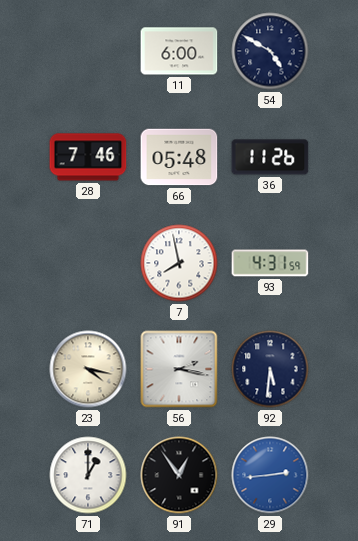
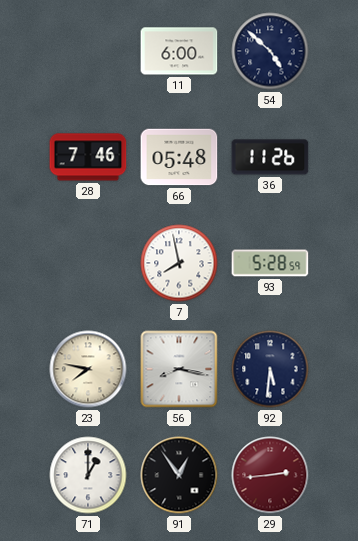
54: 4:50 -> 4:52
93: 4:31 -> 5:28
23: 4:17 -> 7:47
56: 2:17 -> 8:17
29 dial: blue -> burgundy
